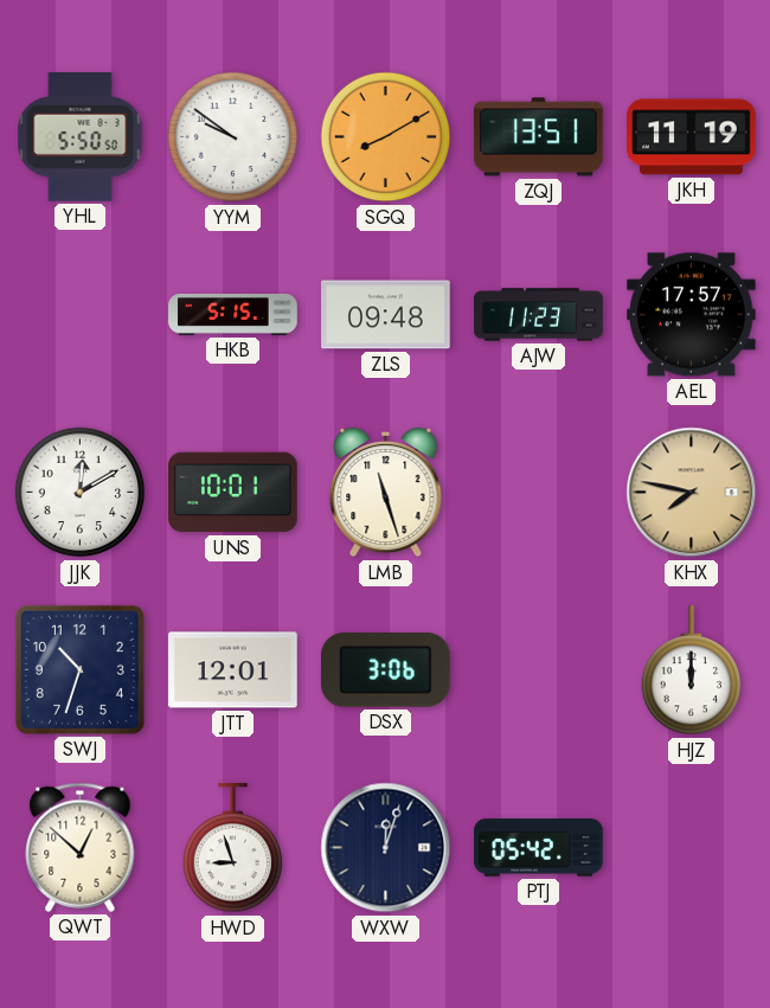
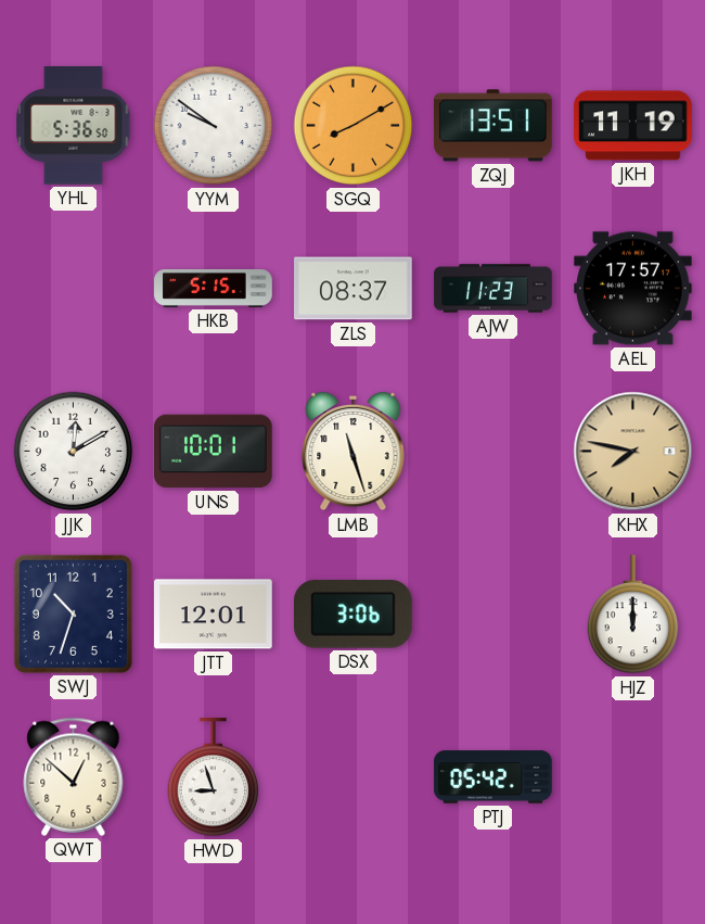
YHL: 5:50 -> 5:36
ZLS: 09:48 -> 08:37
WXW: 12:03 -> none
